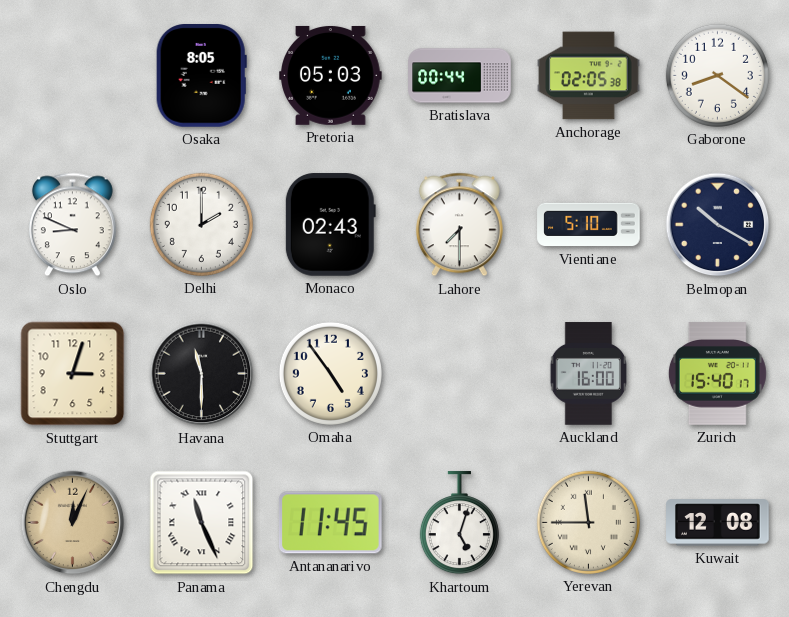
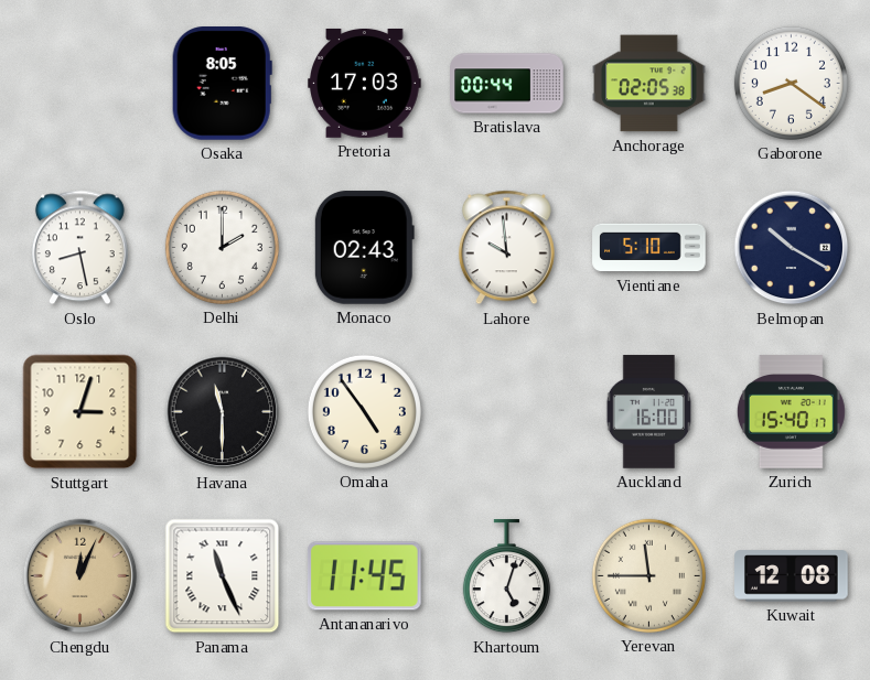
Pretoria: 05:03 -> 17:03
Oslo: 8:49 -> 8:28
Lahore: 7:30 -> 9:59
